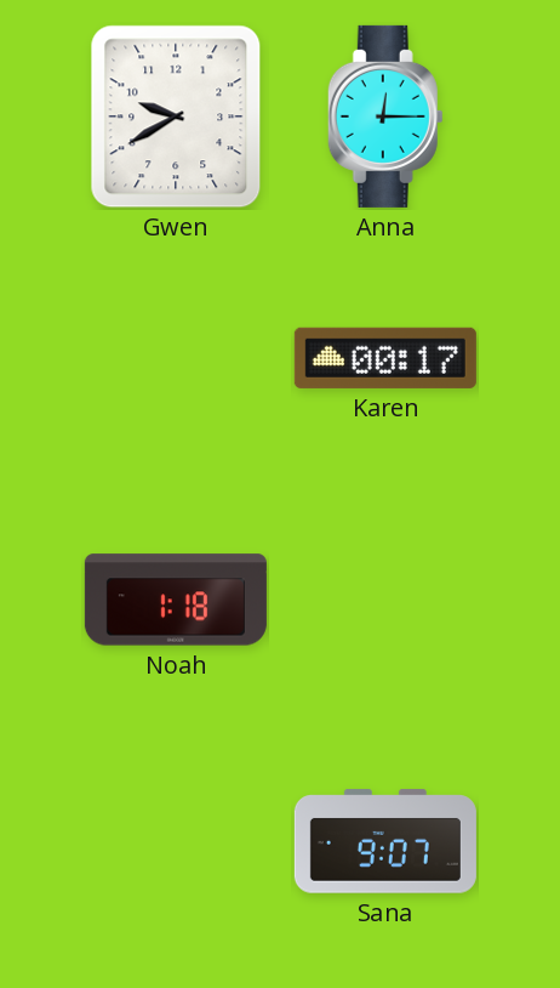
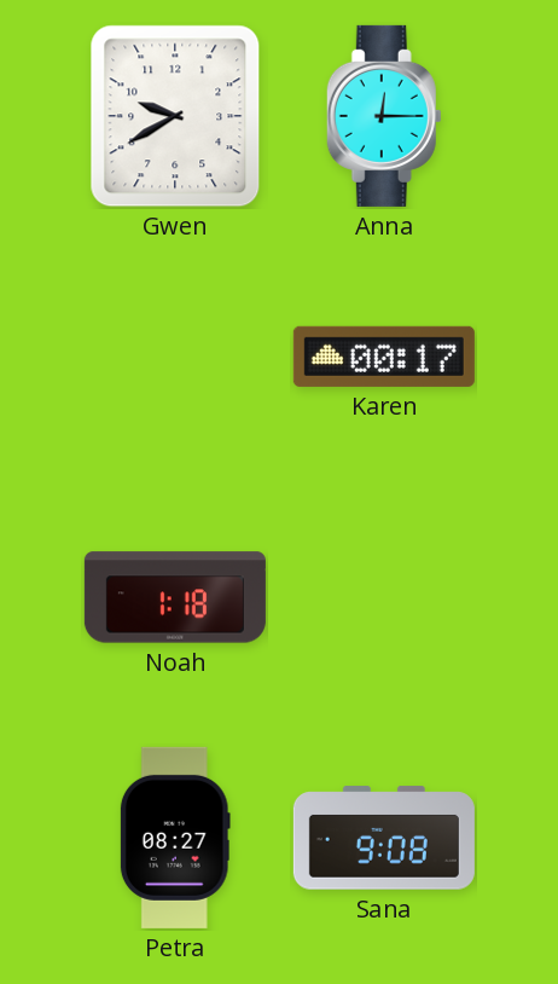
Petra: none -> 08:27
Sana: 9:07 -> 9:08
